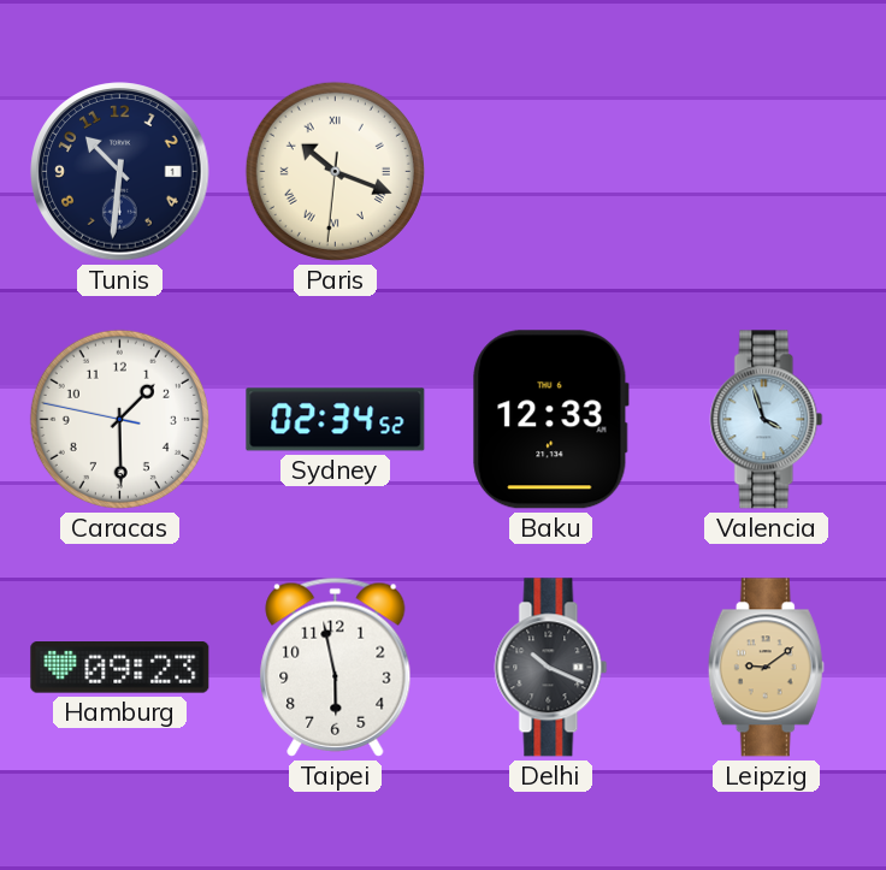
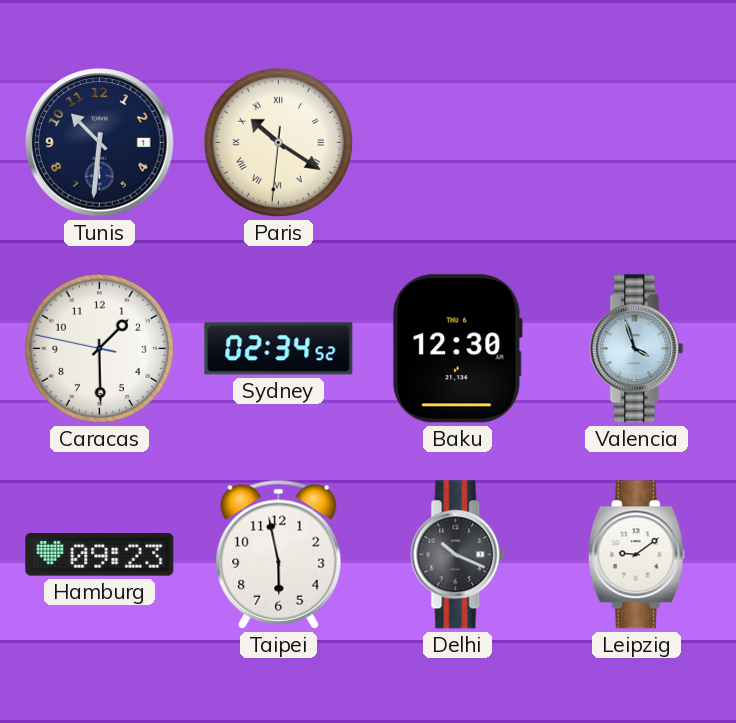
Paris: 10:18 -> 10:20
Baku: 12:33 -> 12:30
Leipzig dial: champagne -> white
